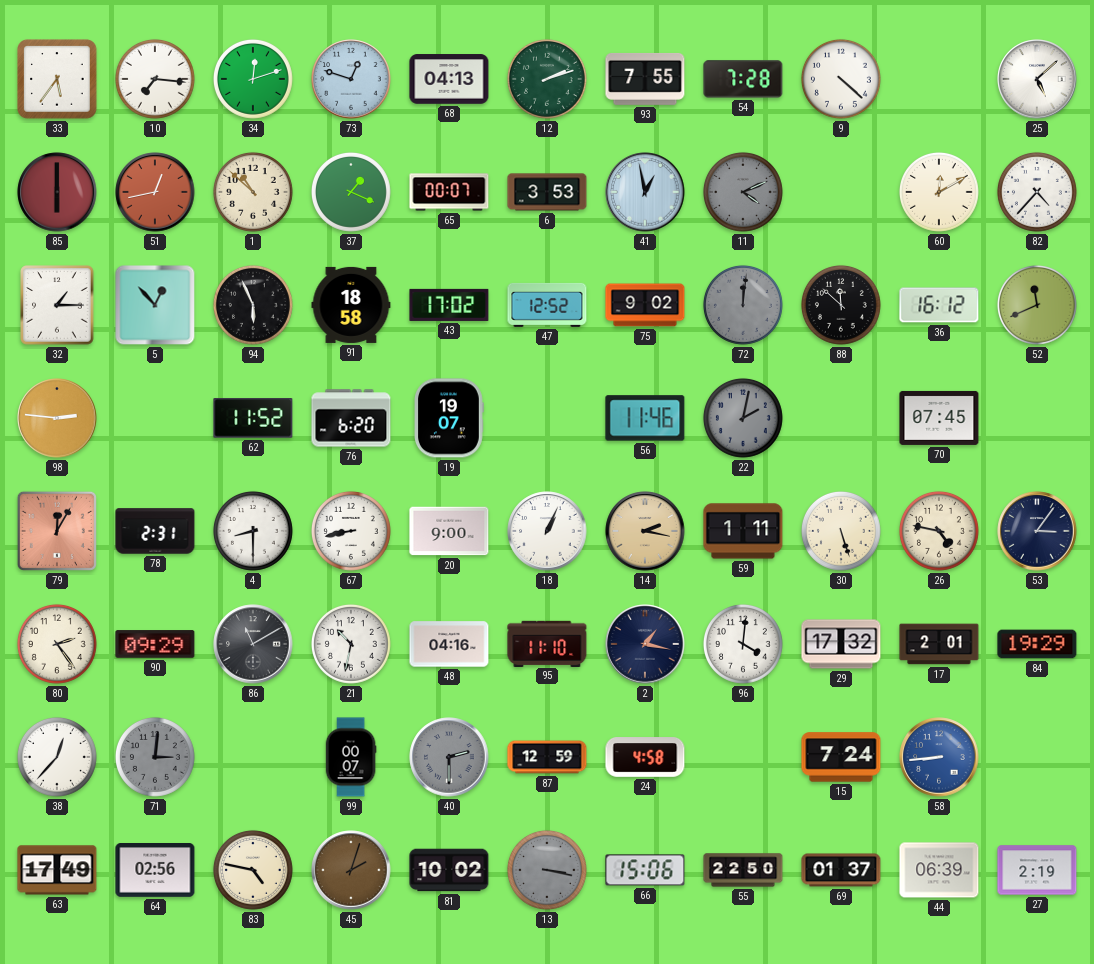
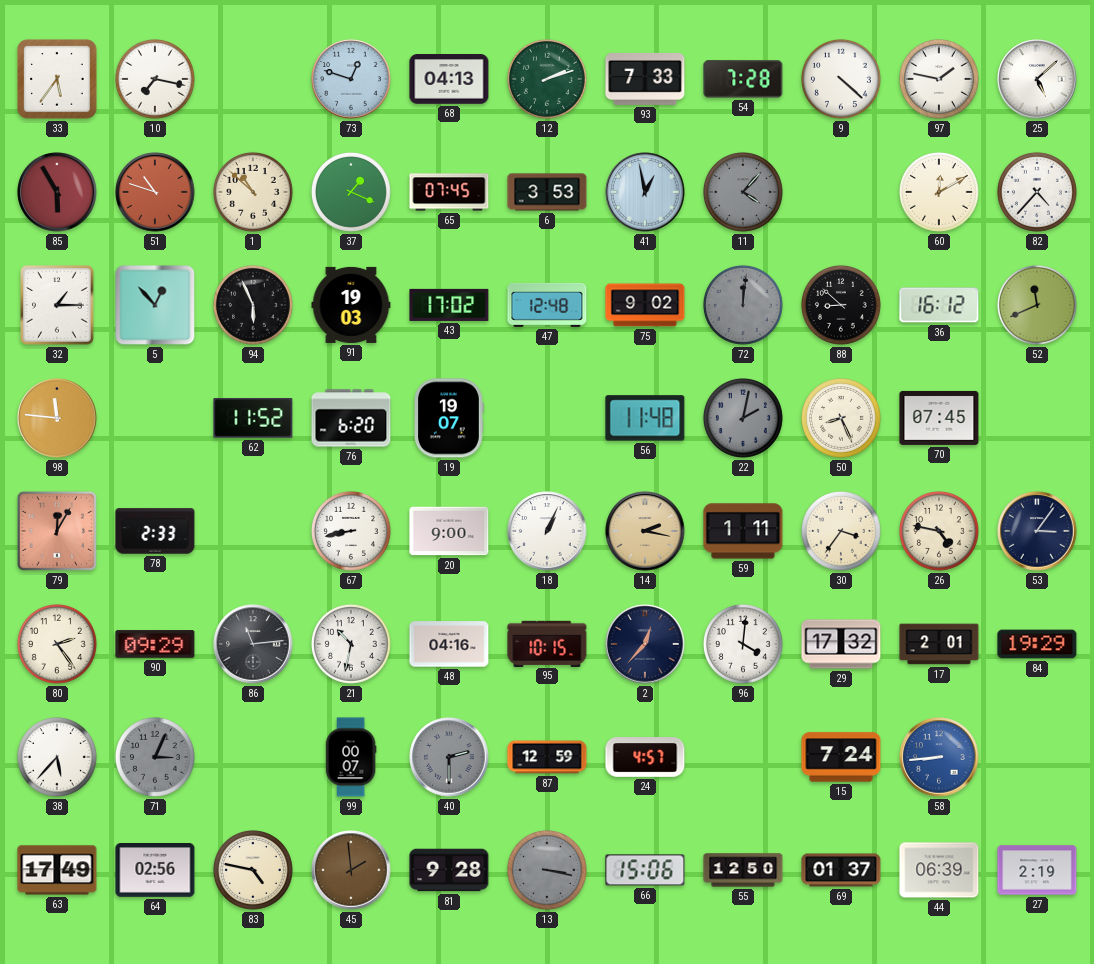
10: 7:16 -> 7:17
34: 12:12 -> none
93: 7:55 -> 7:33
97: none -> 1:47
85: 6:00 -> 5:55
51: 12:43 -> 10:48
65: 00:07 -> 07:45
11: 4:11 -> 4:07
91: 18:58 -> 19:03
47: 12:52 -> 12:48
88: 11:52 -> 8:52
98: 2:46 -> 11:46
56: 11:46 -> 11:48
50: none -> 8:26
78: 2:31 -> 2:33
4: 8:30 -> none
30: 5:27 -> 3:36
86: 11:10 -> 11:14
95: 11:10 -> 10:15
2: 1:17 -> 12:37
38: 12:37 -> 5:37
71: 3:01 -> 3:04
24: 4:58 -> 4:57
45: 2:03 -> 1:59
81: 10:02 -> 9:28
55: 22:50 -> 12:50
